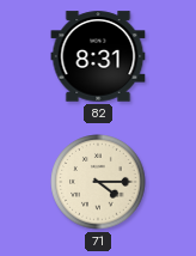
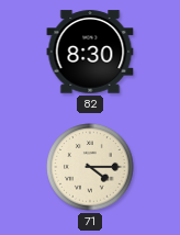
82: 8:31 -> 8:30
